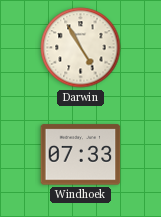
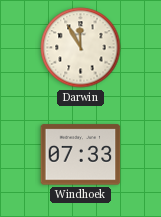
Darwin: 4:55 -> 11:55
